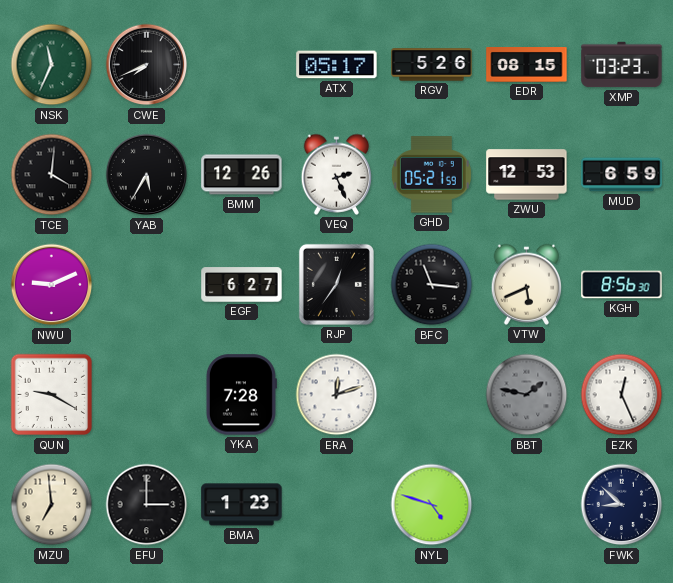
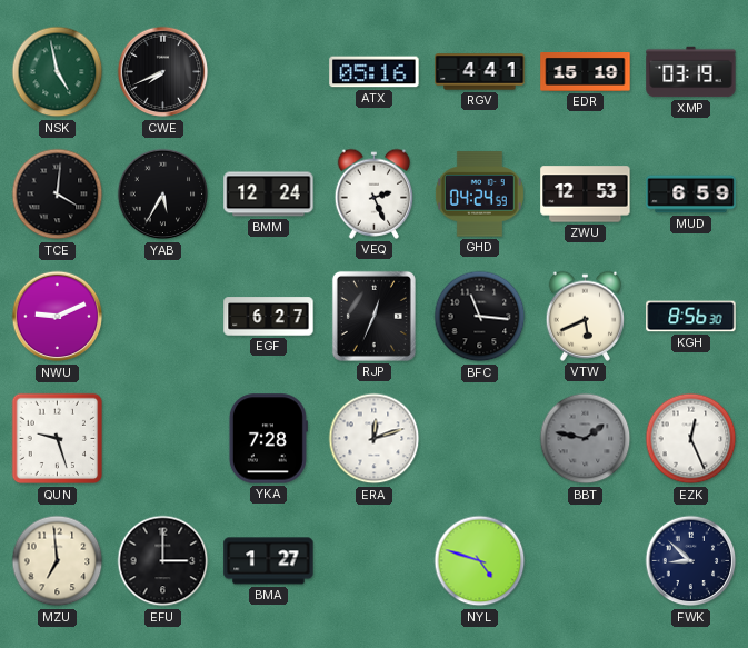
NSK: 11:34 -> 4:58
ATX: 05:17 -> 05:16
RGV: 5:26 -> 4:41
EDR: 08:15 -> 15:19
XMP: 03:23 -> 03:19
BMM: 12:26 -> 12:24
GHD: 05:21 -> 04:24
RJP: 12:36 -> 12:34
QUN: 9:20 -> 9:27
BMA: 1:23 -> 1:27
